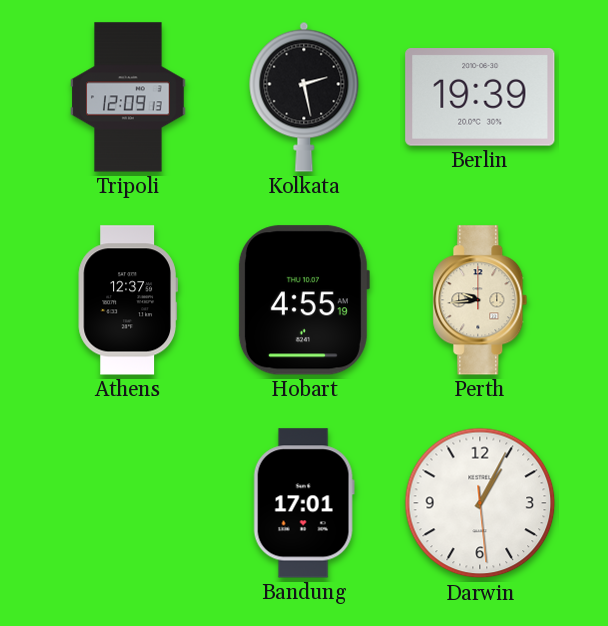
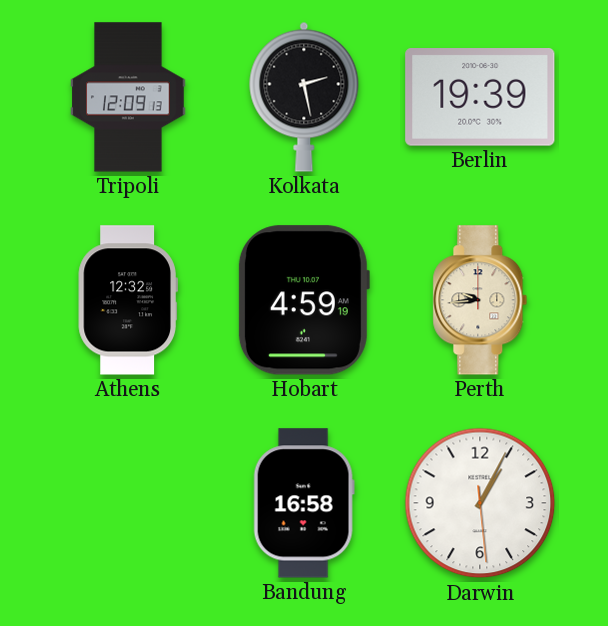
Athens: 12:37 -> 12:32
Hobart: 4:55 -> 4:59
Bandung: 17:01 -> 16:58
